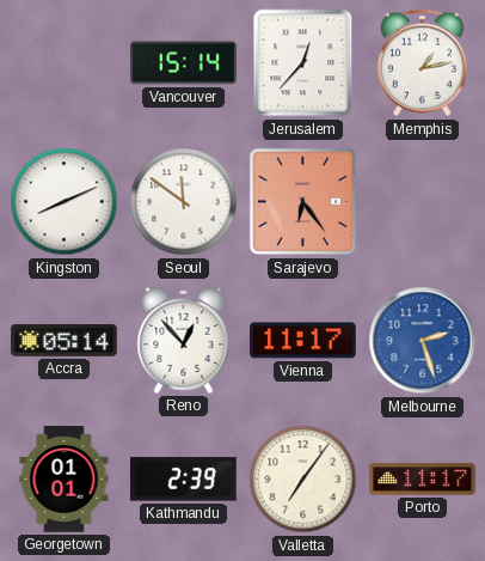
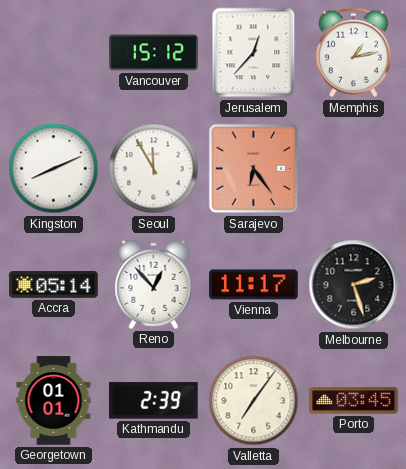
Vancouver: 15:14 -> 15:12
Seoul: 11:51 -> 11:55
Melbourne dial: blue -> black
Porto: 11:17 -> 03:45
